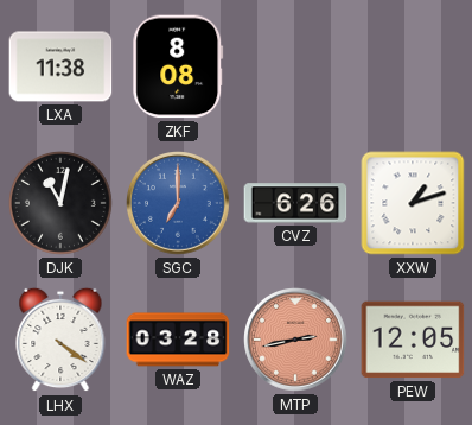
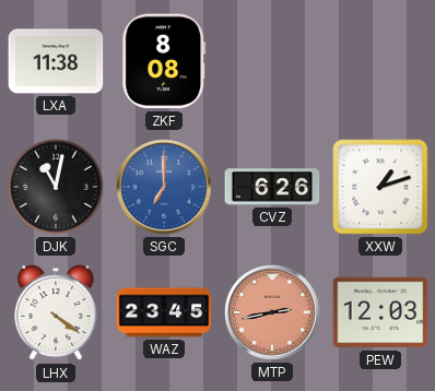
WAZ: 03:28 -> 23:45
PEW: 12:05 -> 12:03
